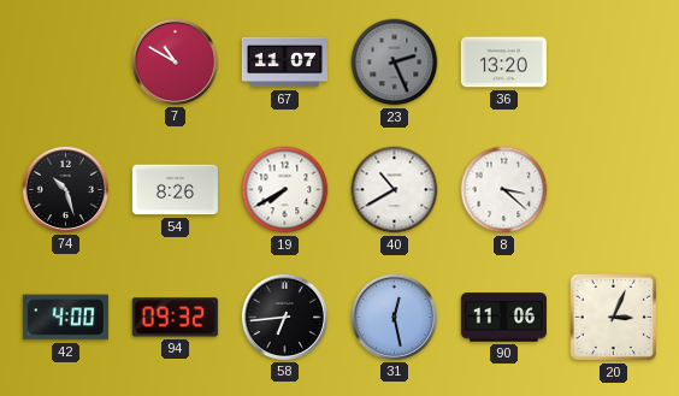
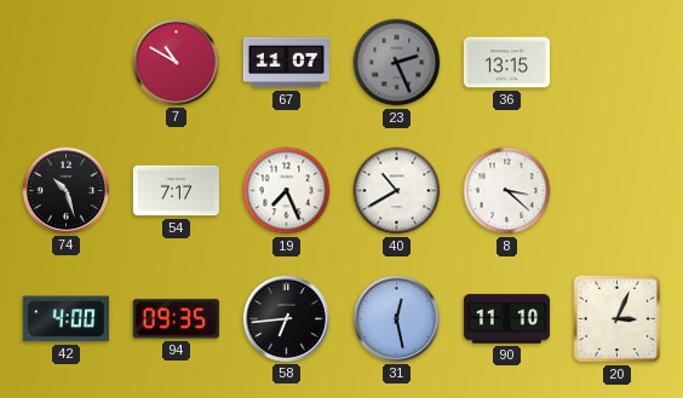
36: 13:20 -> 13:15
54: 8:26 -> 7:17
19: 7:40 -> 7:26
94: 09:32 -> 09:35
90: 11:06 -> 11:10
